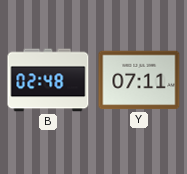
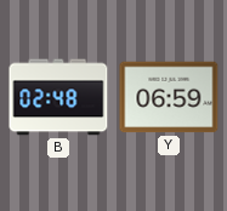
Y: 07:11 -> 06:59
